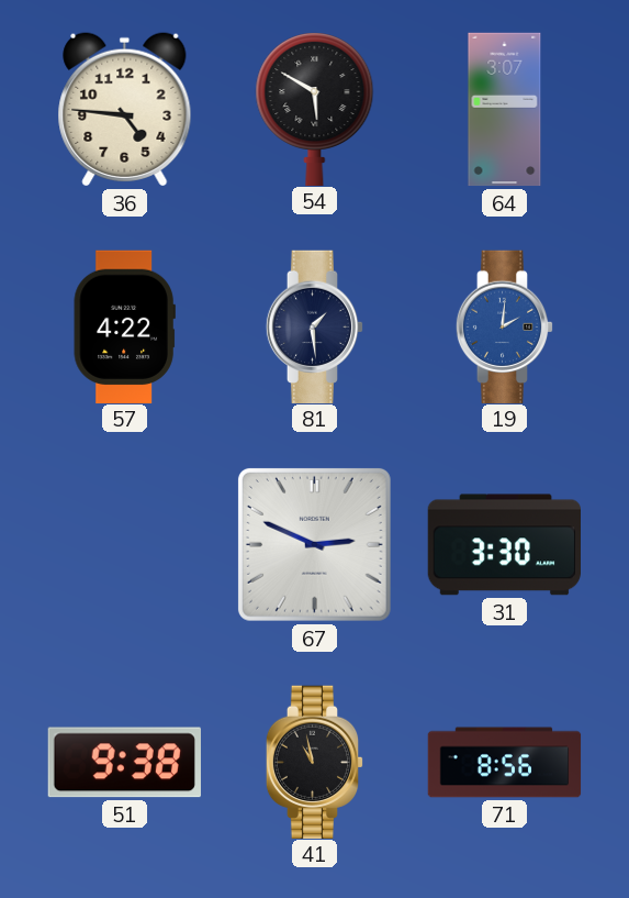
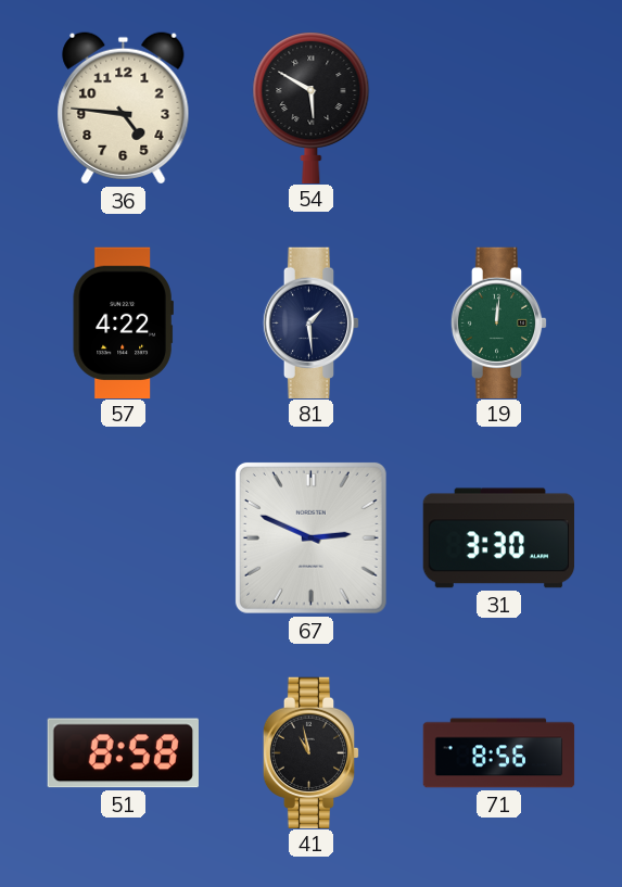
64: 3:07 -> none
19: 2:01 -> 12:01
19 dial: blue -> green
51: 9:38 -> 8:58
